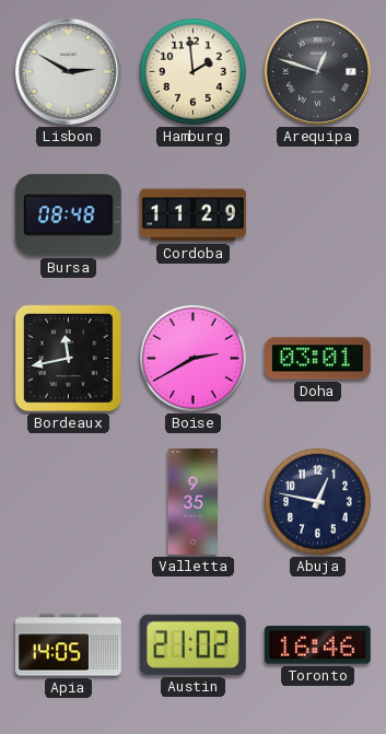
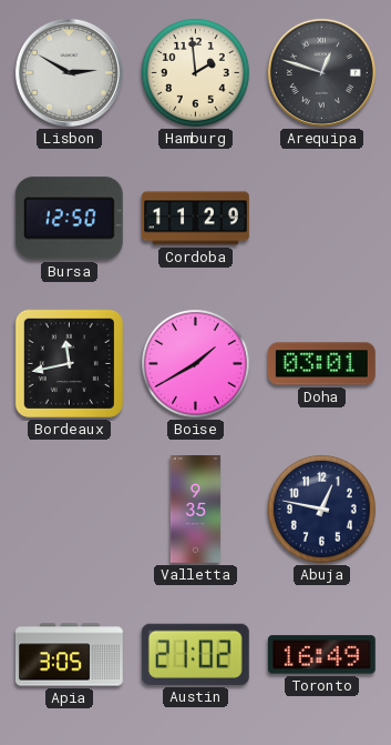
Bursa: 08:48 -> 12:50
Boise: 2:40 -> 1:40
Apia: 14:05 -> 3:05
Toronto: 16:46 -> 16:49
